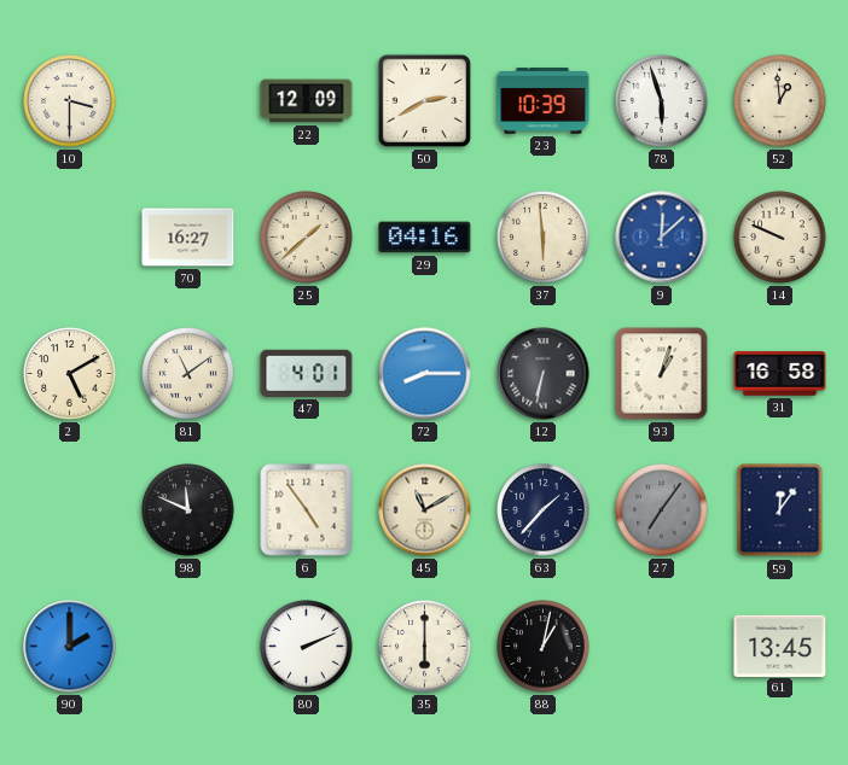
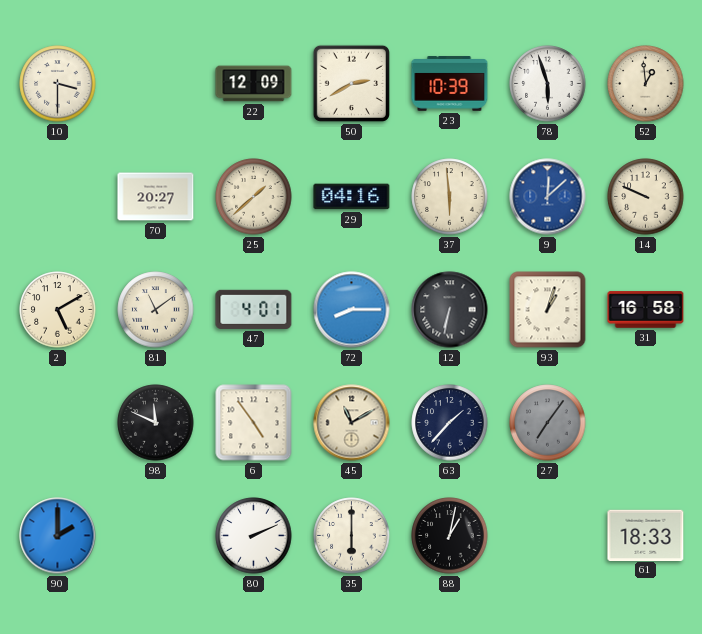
70: 16:27 -> 20:27
59: 12:06 -> none
61: 13:45 -> 18:33
